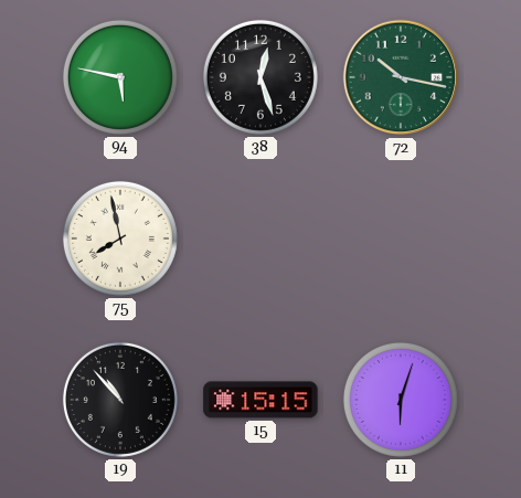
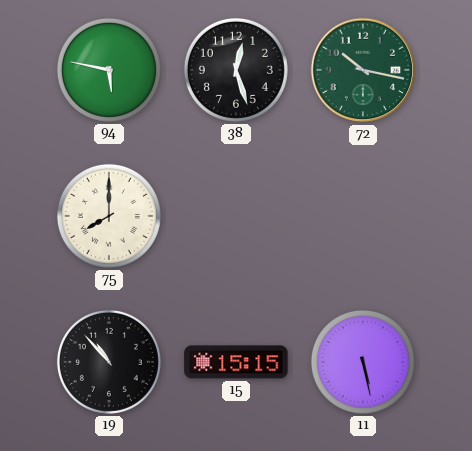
75: 7:58 -> 8:00
11: 6:03 -> 5:28
